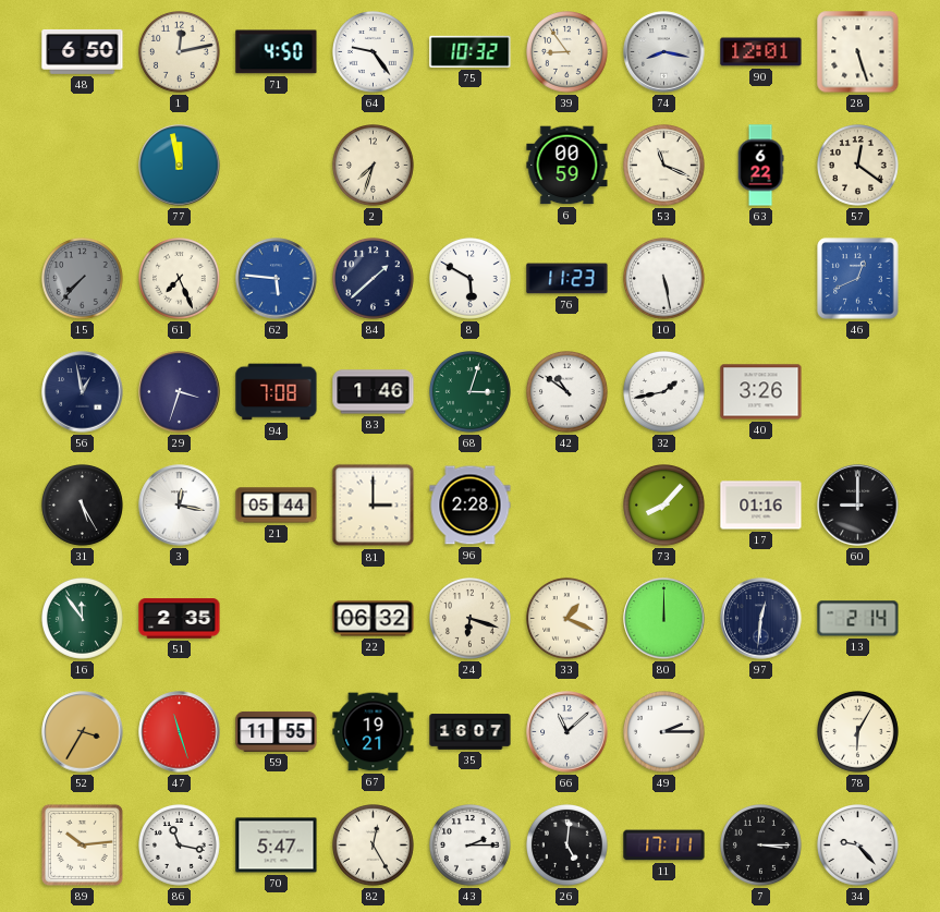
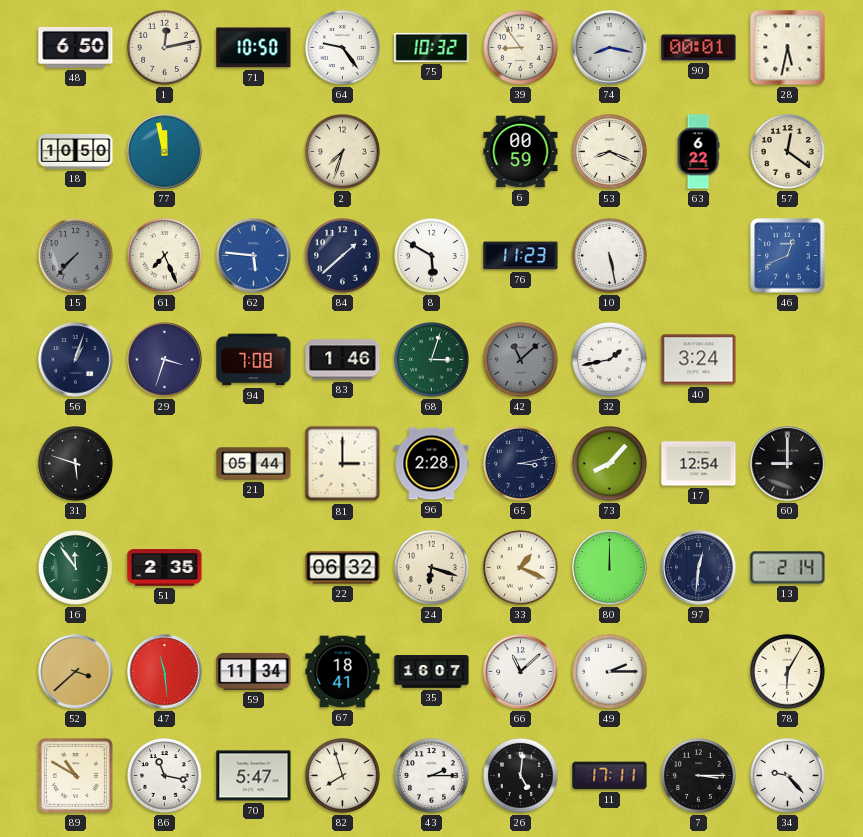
71: 4:50 -> 10:50
90: 12:01 -> 00:01
28: 5:27 -> 5:32
18: none -> 10:50
53: 11:19 -> 8:19
56: 12:58 -> 1:03
42: 10:51 -> 11:08
42 dial: white -> grey
40: 3:26 -> 3:24
31: 5:25 -> 5:48
3: 12:17 -> none
65: none -> 3:13
17: 01:16 -> 12:54
52: 3:35 -> 3:38
47: 11:27 -> 11:29
59: 11:55 -> 11:34
67: 19:21 -> 18:41
89: 10:14 -> 10:50
82: 12:25 -> 7:57
